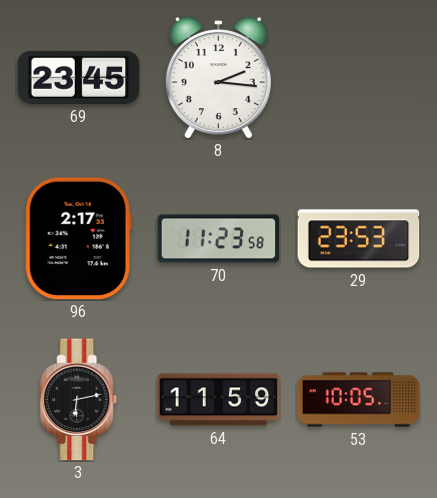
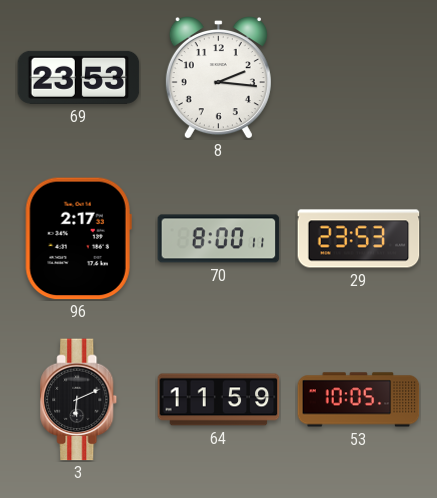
69: 23:45 -> 23:53
70: 11:23 -> 8:00
3: 6:13 -> 6:11
